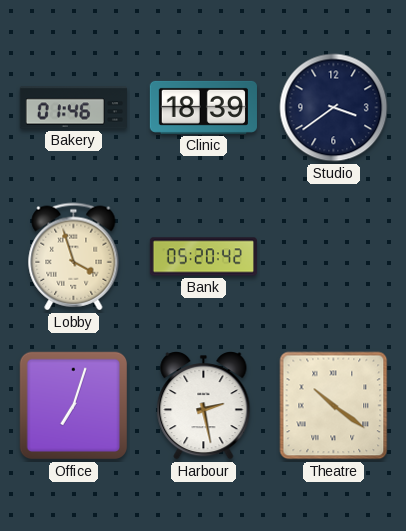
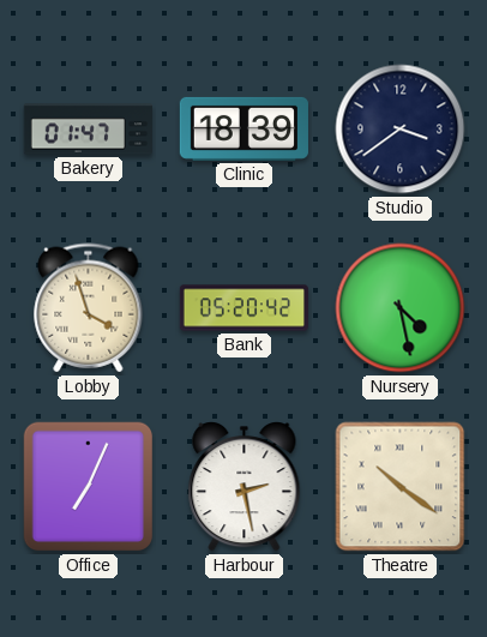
Bakery: 01:46 -> 01:47
Nursery: none -> 4:28
Office: 7:03 -> 7:04
